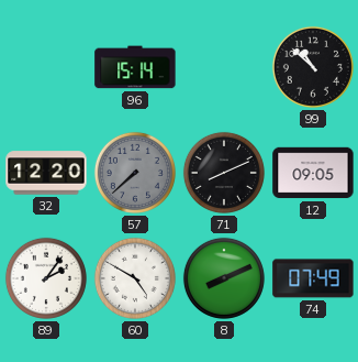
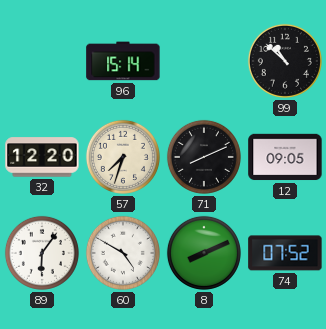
57: 7:38 -> 7:33
57 dial: grey -> cream
89: 2:06 -> 6:06
74: 07:49 -> 07:52
